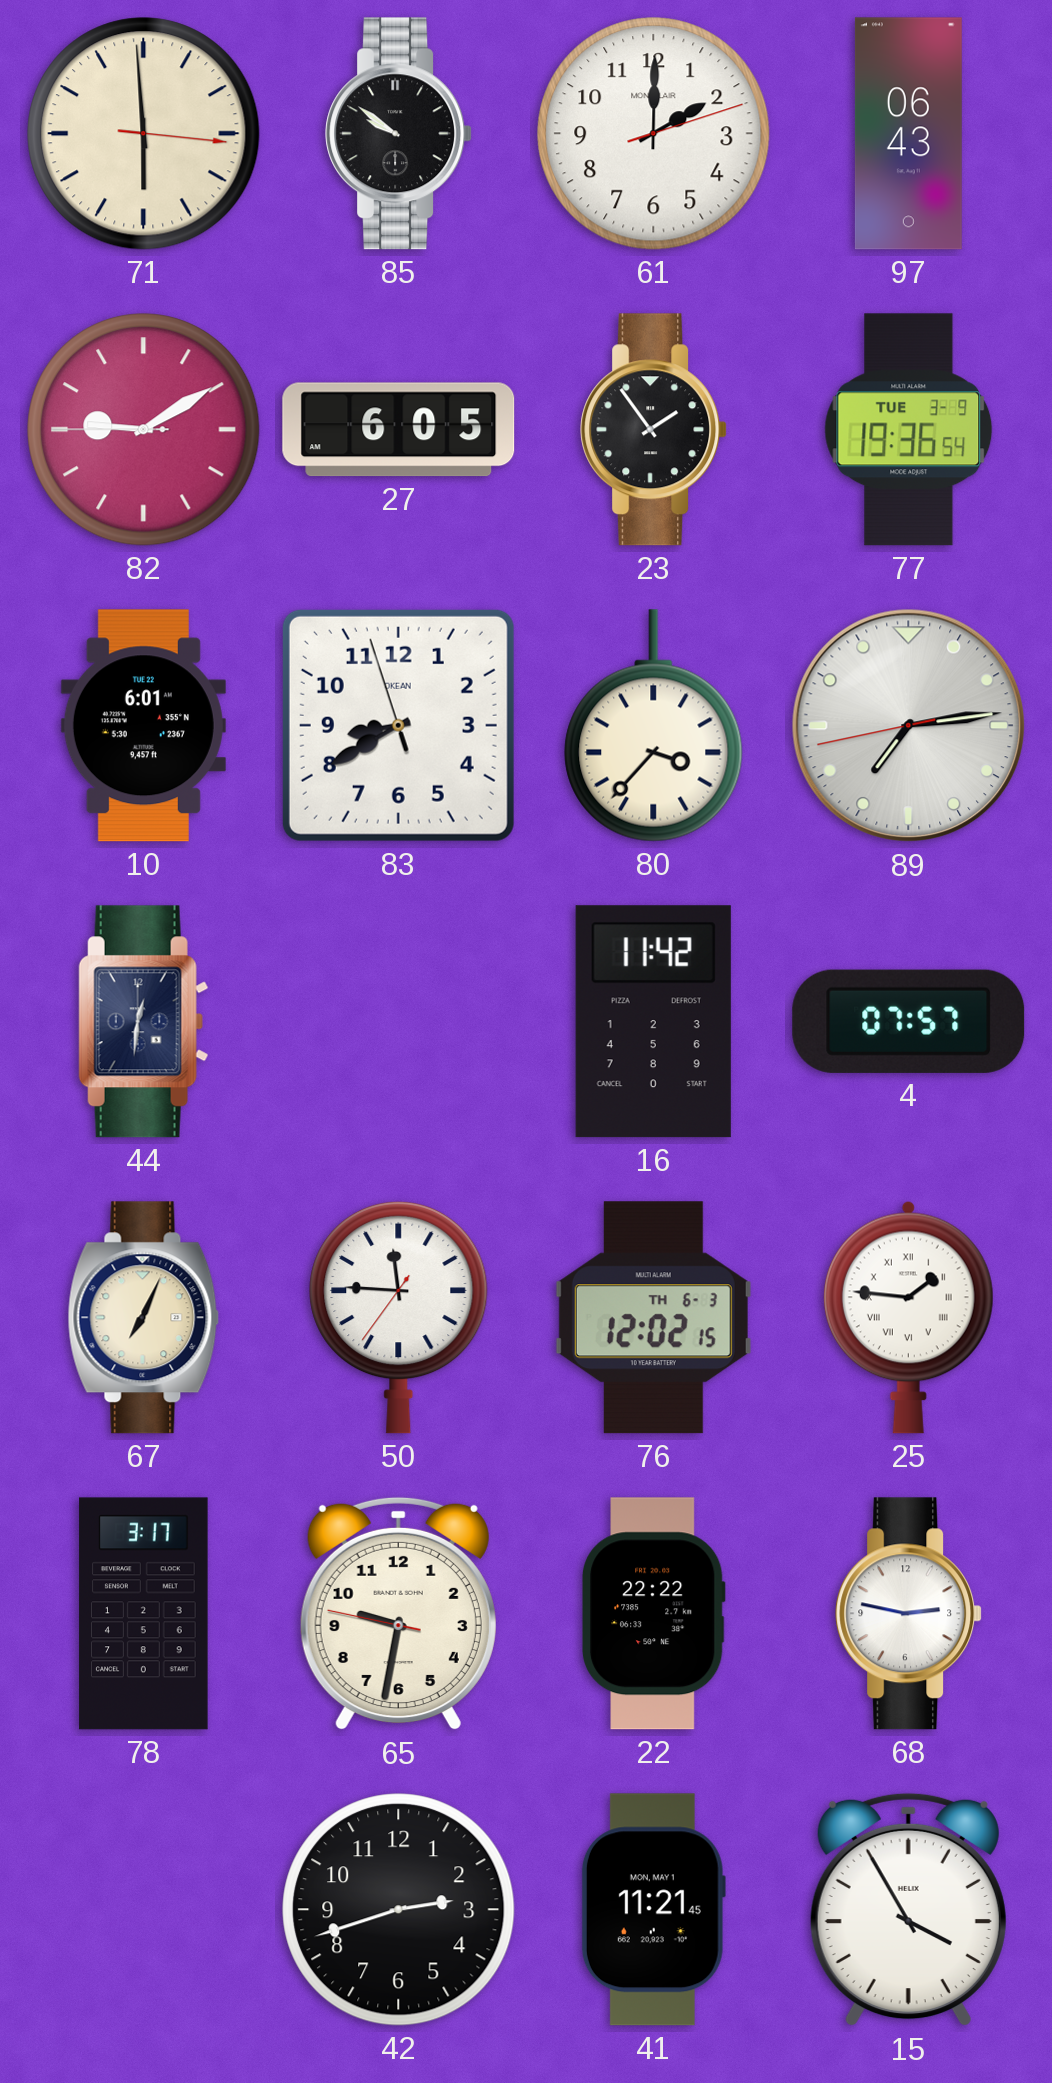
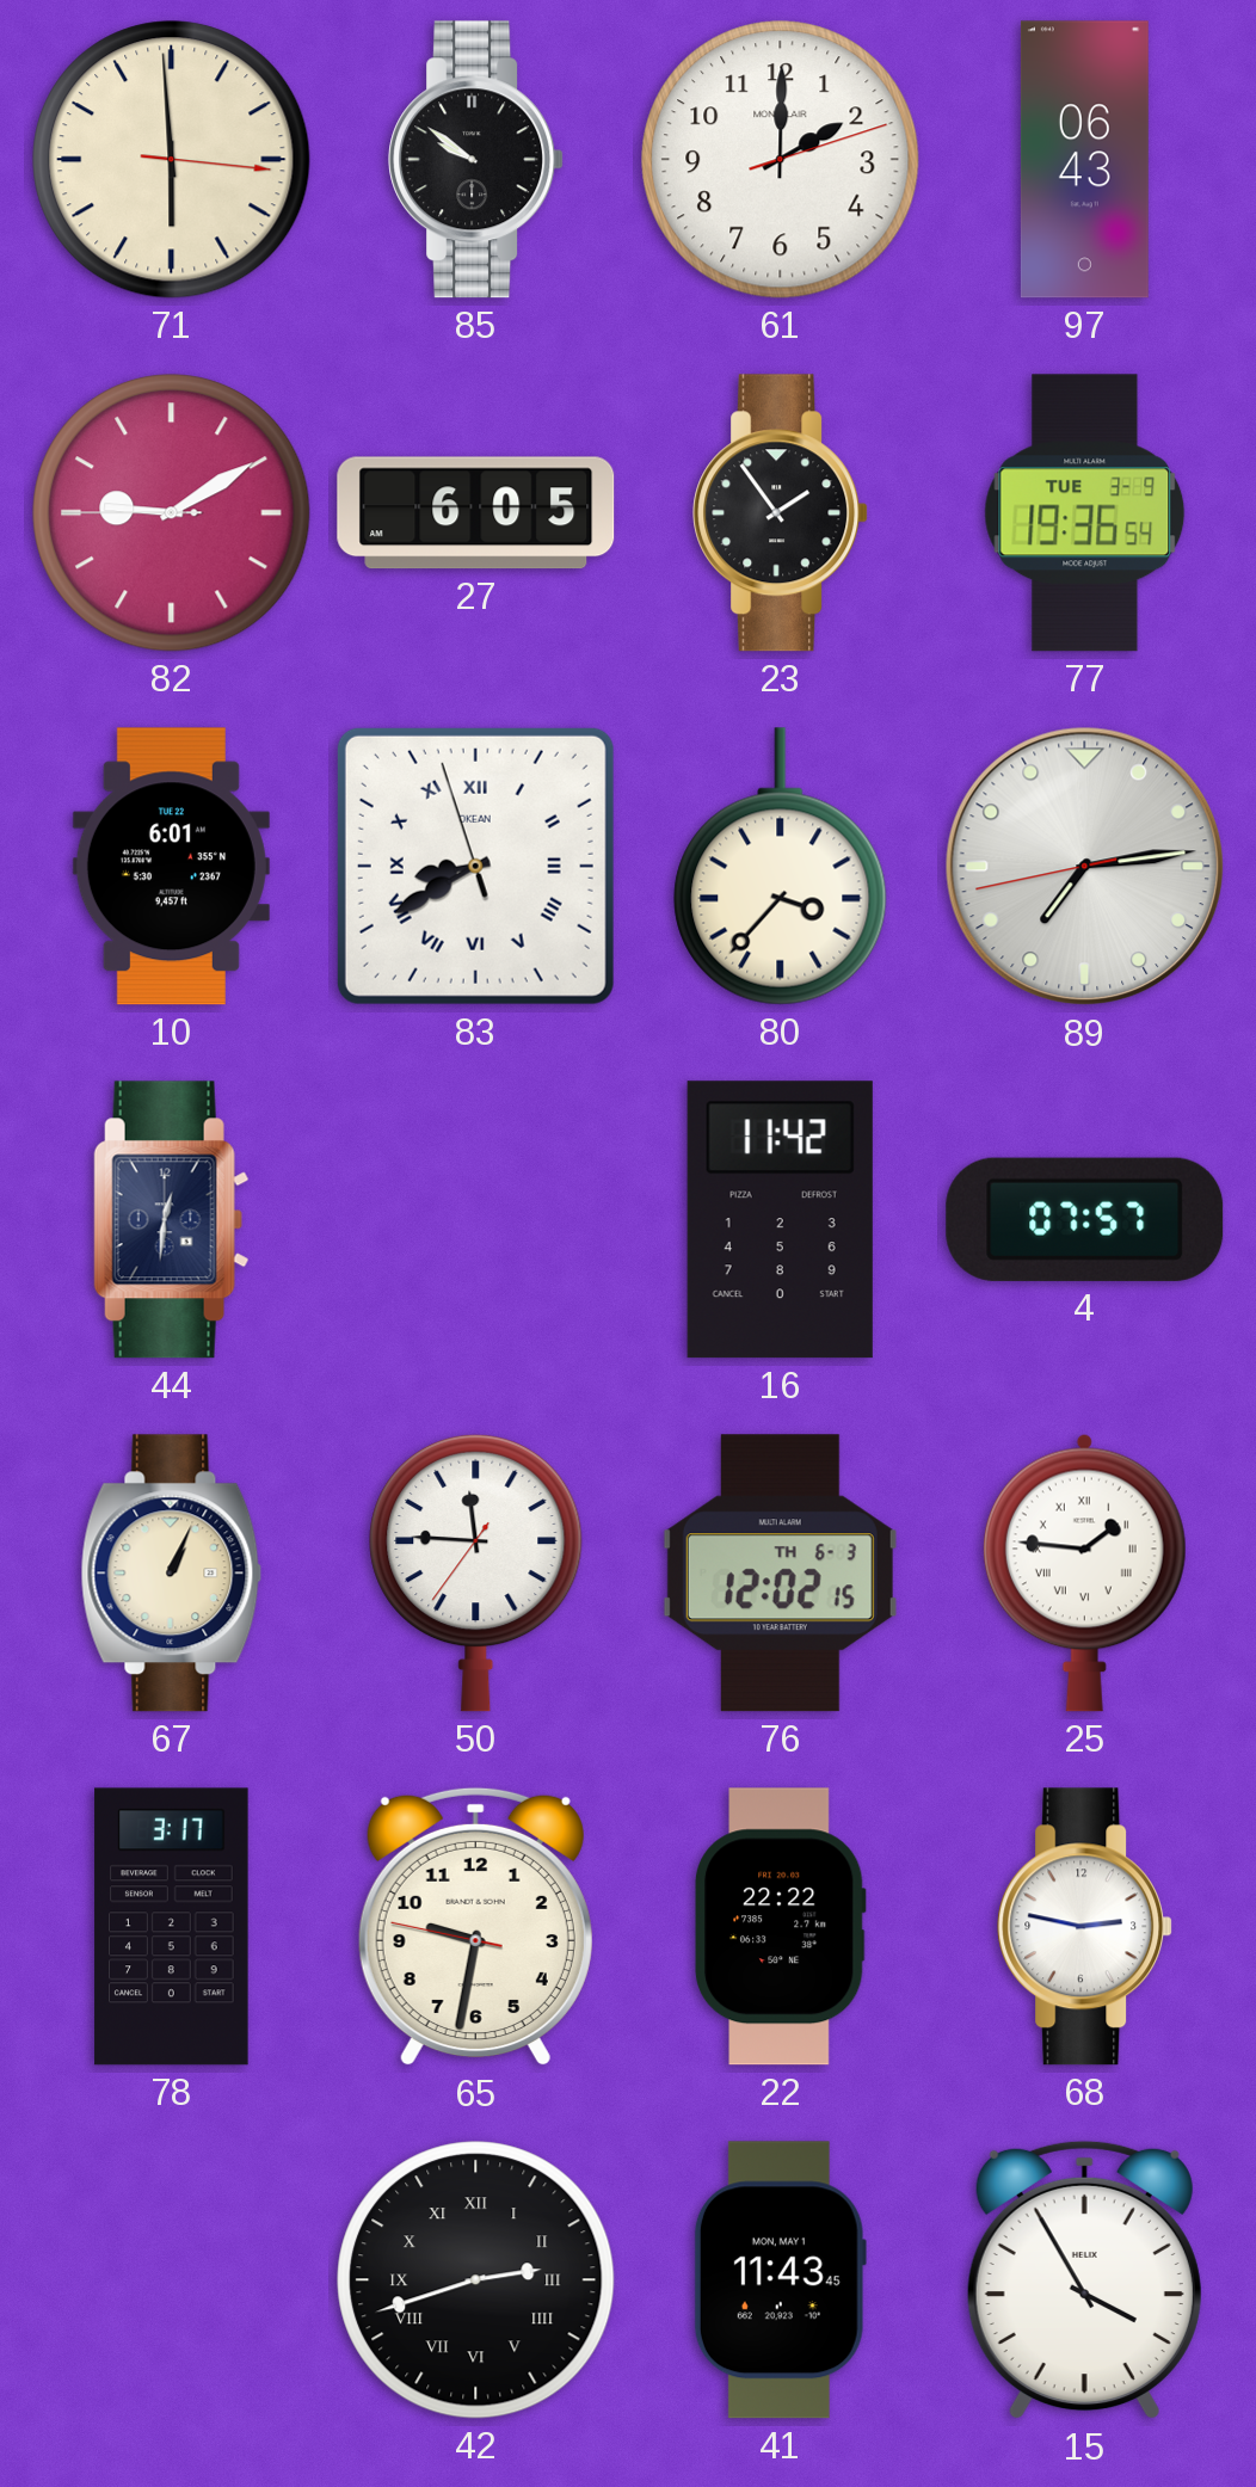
83 numerals: Arabic -> Roman
67: 7:04 -> 1:04
42 numerals: Arabic -> Roman
41: 11:21 -> 11:43
